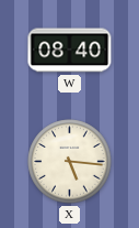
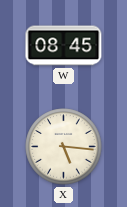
W: 08:40 -> 08:45
